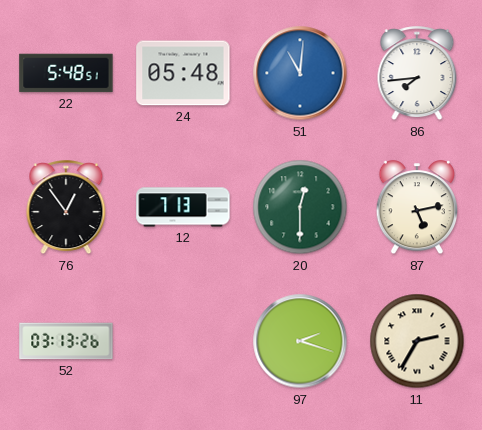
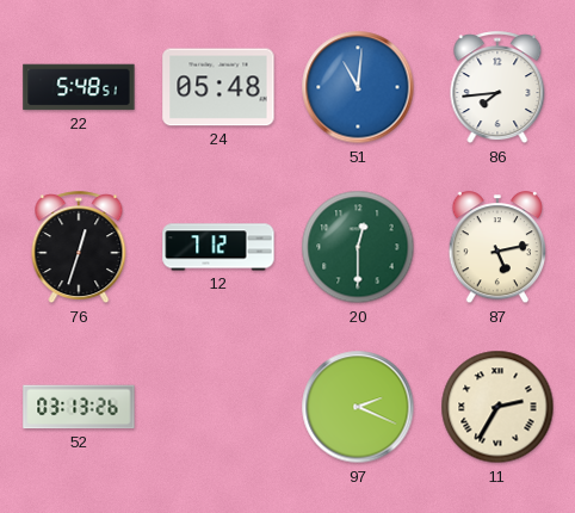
76: 12:54 -> 12:33
12: 7:13 -> 7:12
97: 2:18 -> 2:19
